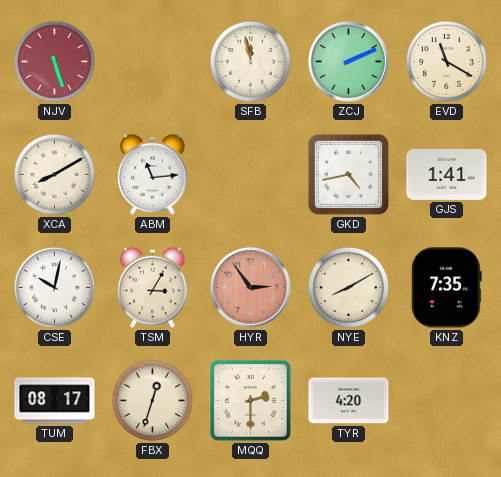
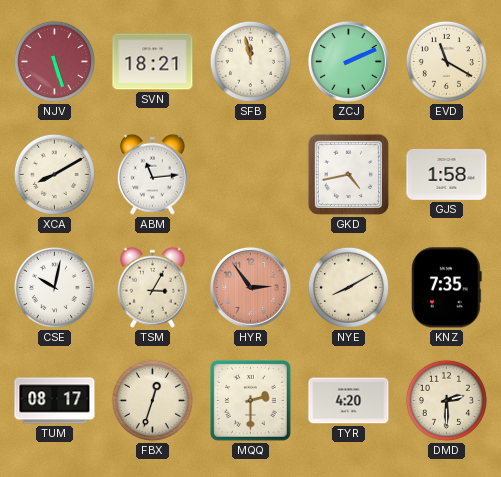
SVN: none -> 18:21
GJS: 1:41 -> 1:58
DMD: none -> 2:30
